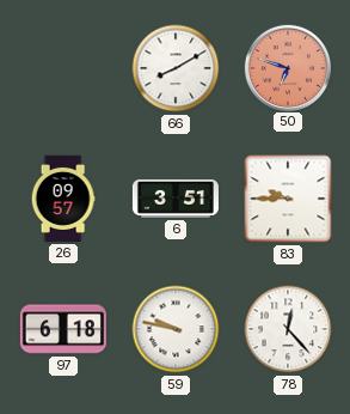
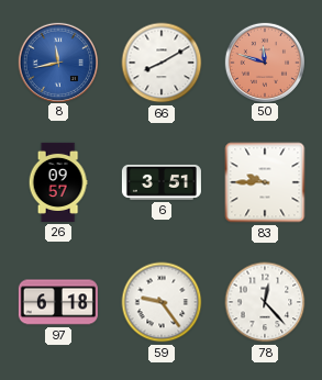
8: none -> 11:43
50: 6:48 -> 11:48
59: 9:47 -> 9:24
